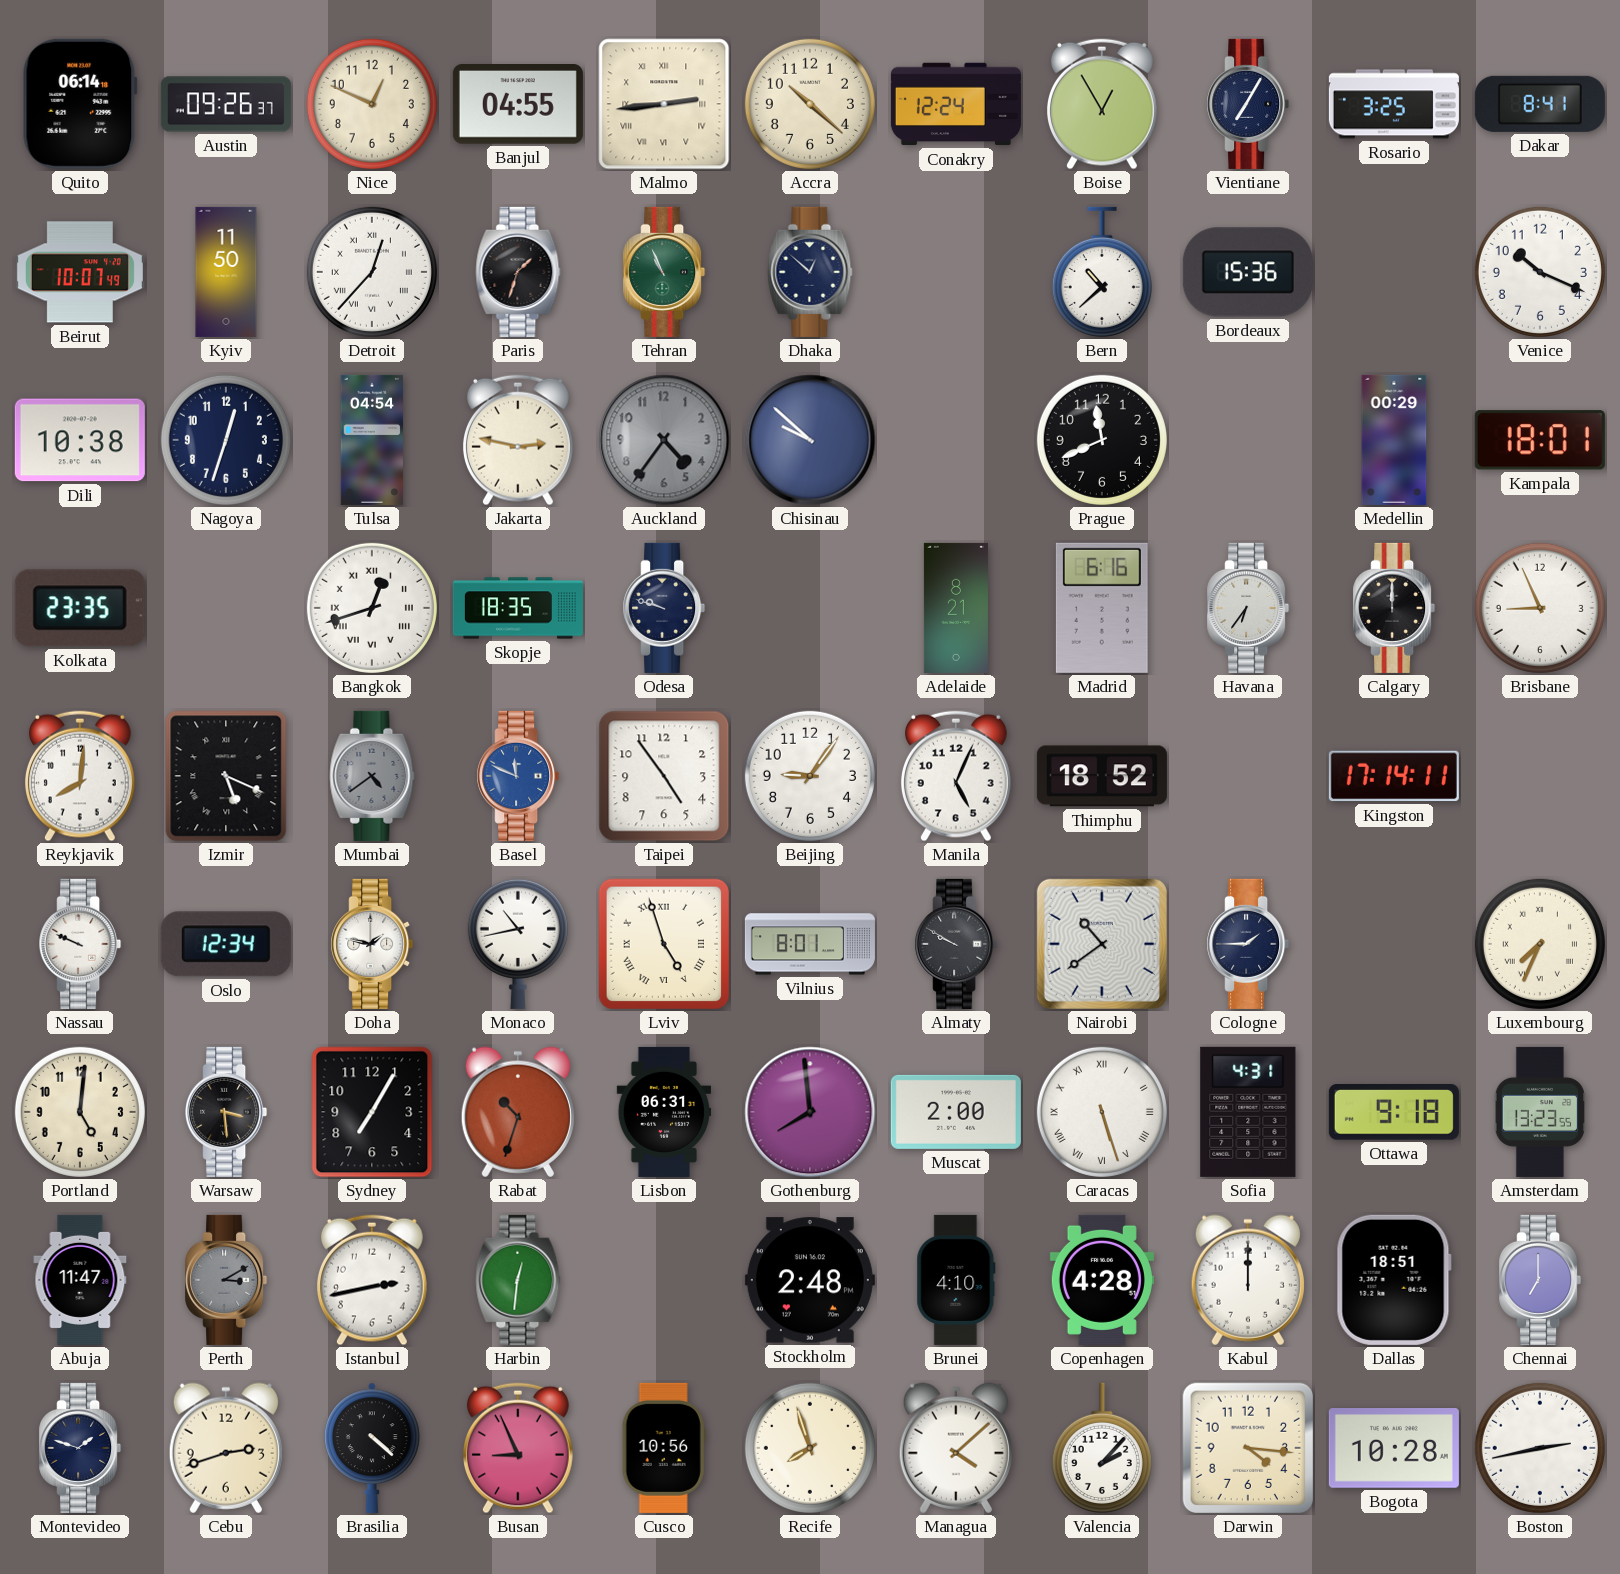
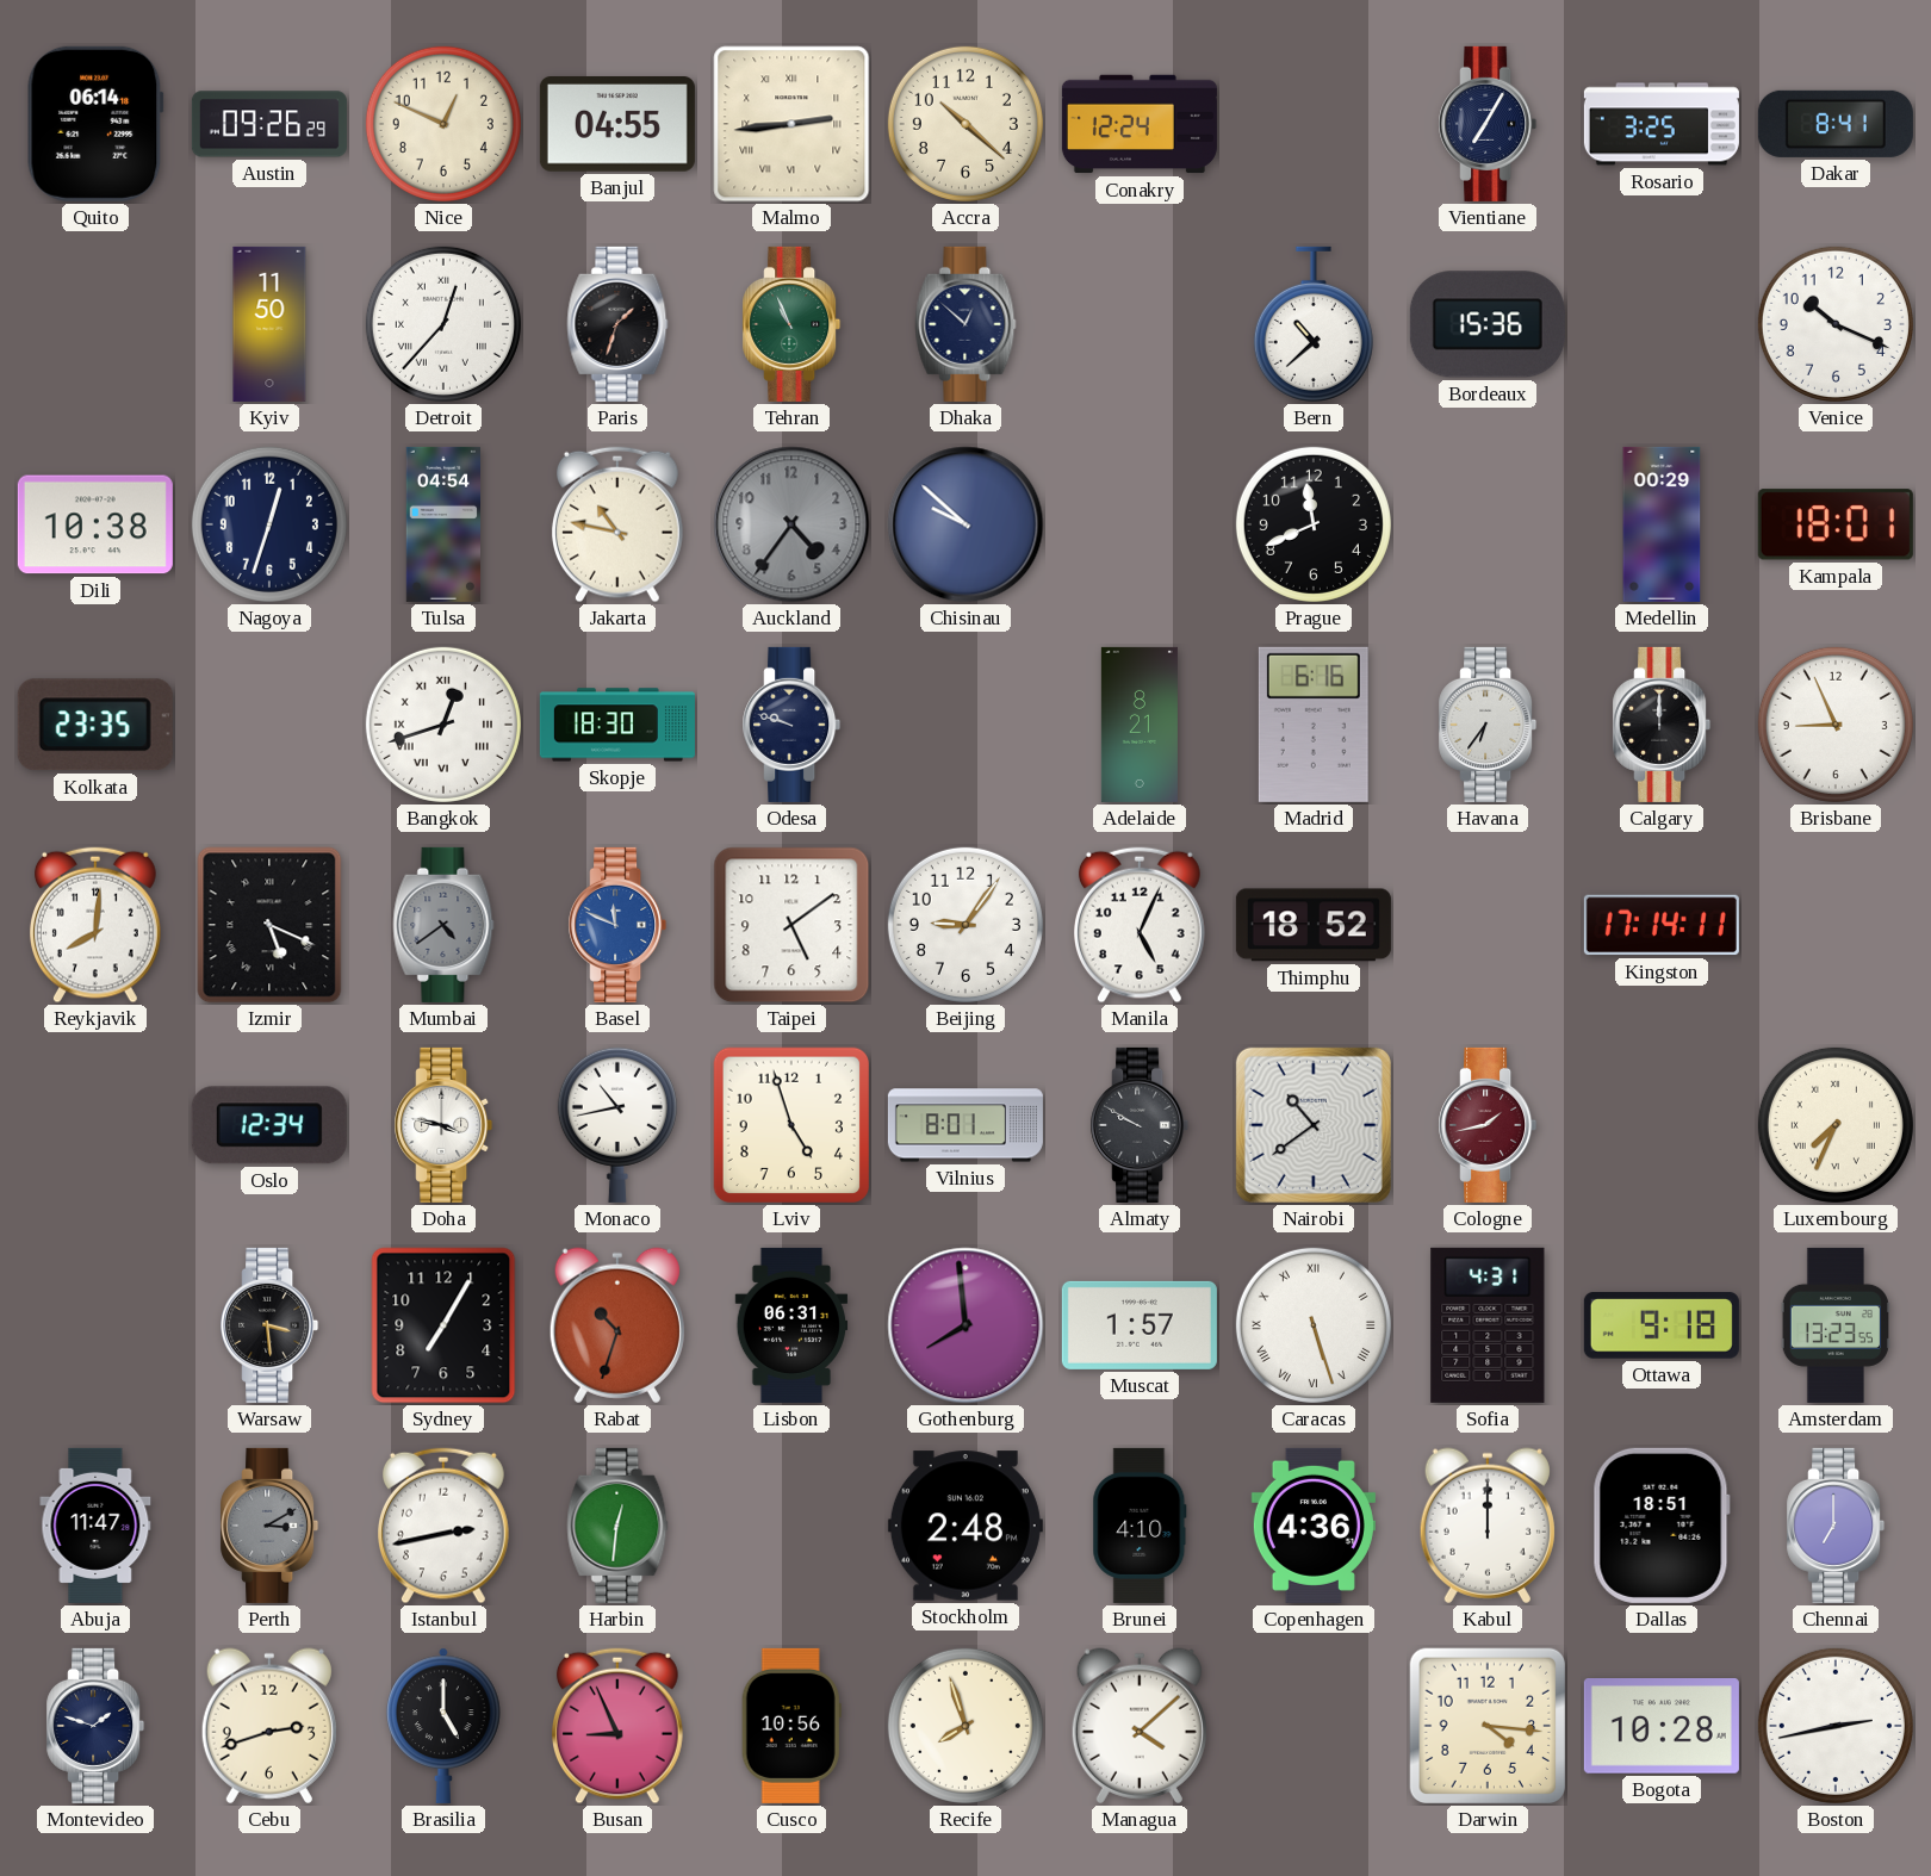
Austin: 09:26:37 -> 09:26:29
Boise: 12:55 -> none
Beirut: 10:07 -> none
Jakarta: 2:47 -> 10:47
Skopje: 18:35 -> 18:30
Taipei: 4:54 -> 5:09
Nassau: 9:49 -> none
Doha: 1:47 -> 3:47
Lviv numerals: Roman -> Arabic
Cologne: 1:45 -> 1:43
Cologne dial: navy -> burgundy
Portland: 5:01 -> none
Muscat: 2:00 -> 1:57
Copenhagen: 4:28 -> 4:36
Brasilia: 4:22 -> 5:00
Valencia: 2:07 -> none
